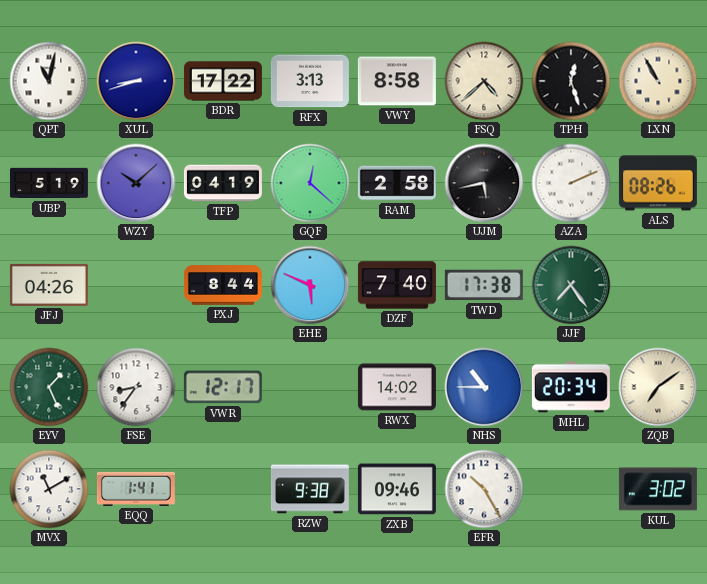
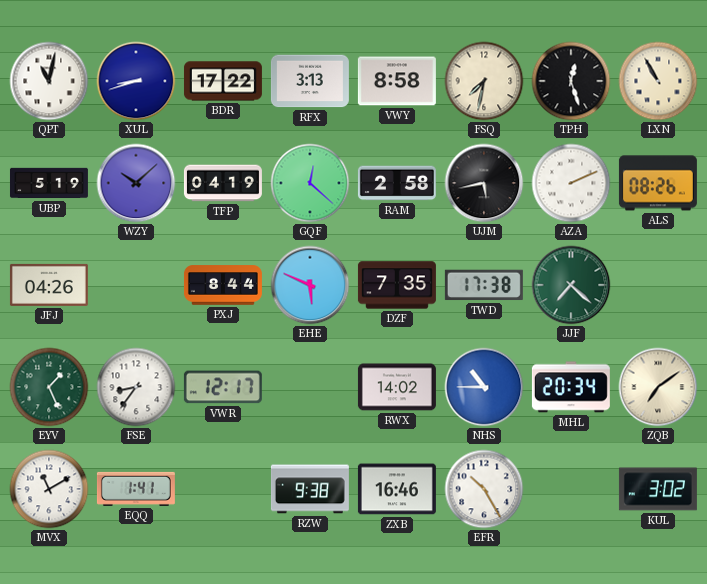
FSQ: 4:38 -> 7:32
DZF: 7:40 -> 7:35
JJF: 7:24 -> 7:22
ZXB: 09:46 -> 16:46
